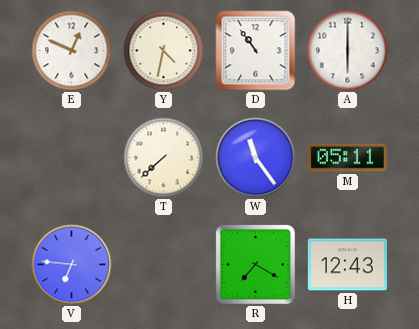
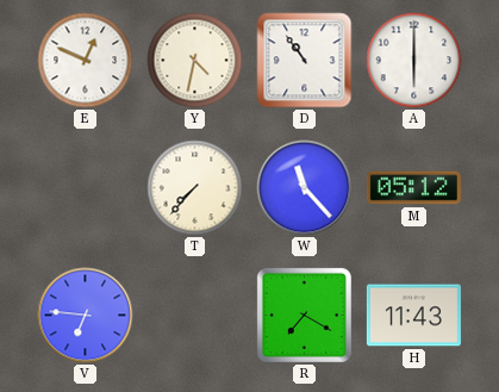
T: 7:38 -> 7:37
W: 11:24 -> 11:23
M: 05:11 -> 05:12
H: 12:43 -> 11:43
